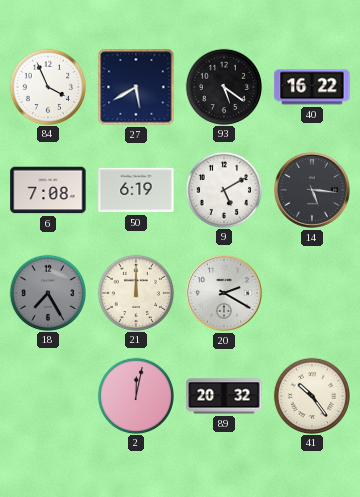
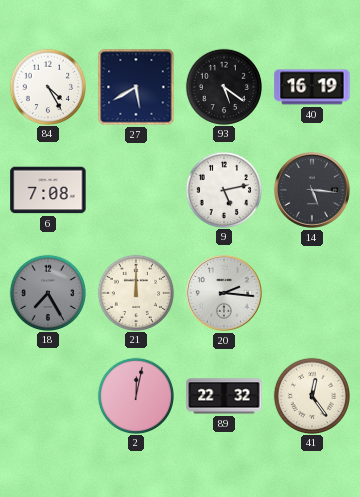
84: 3:56 -> 4:25
40: 16:22 -> 16:19
50: 6:19 -> none
9: 5:10 -> 5:13
20: 2:20 -> 2:16
89: 20:32 -> 22:32
41: 10:24 -> 12:24
